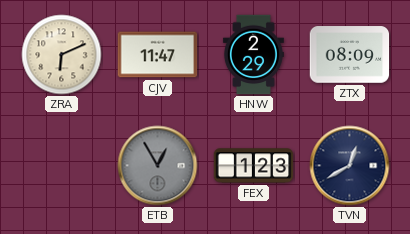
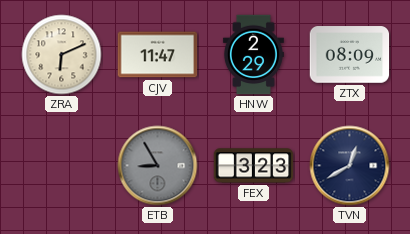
ETB: 12:55 -> 8:55
FEX: 1:23 -> 3:23
